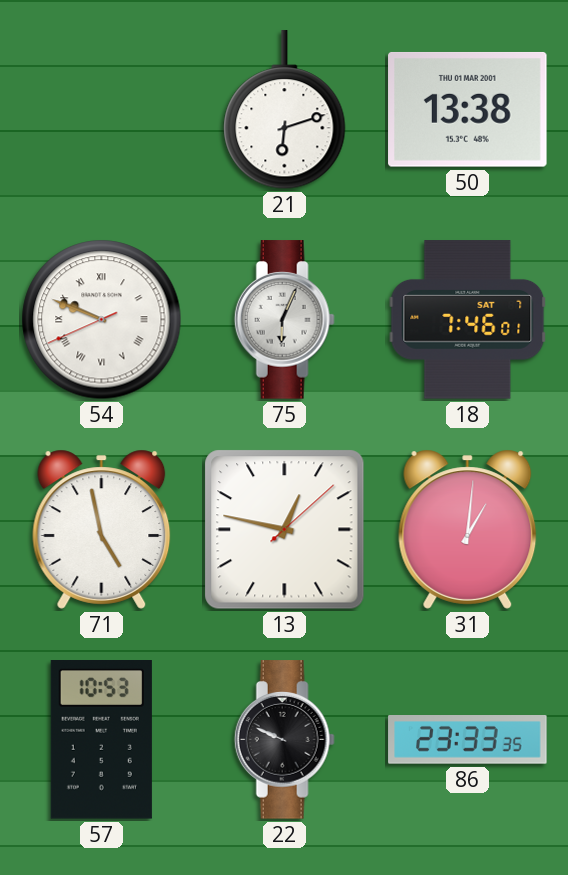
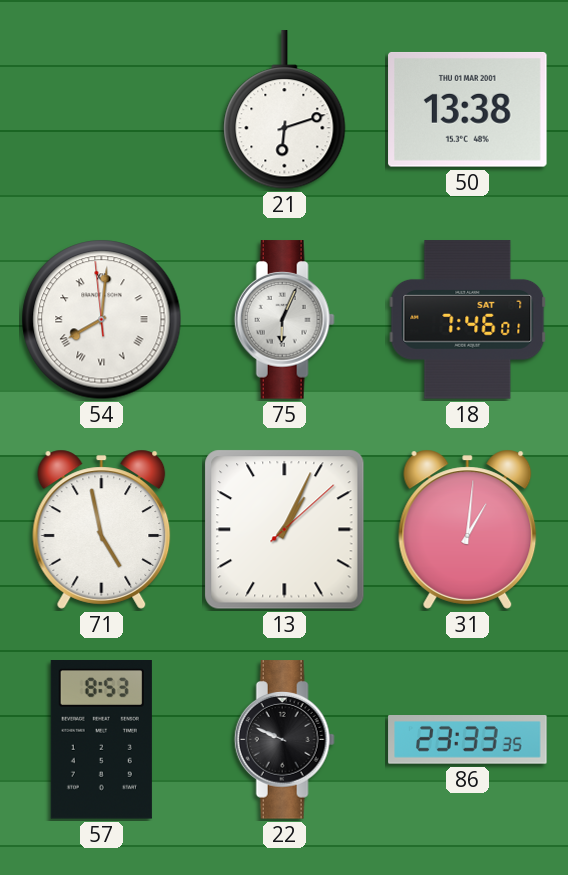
54: 9:48 -> 8:00
13: 12:47 -> 1:04
57: 10:53 -> 8:53
